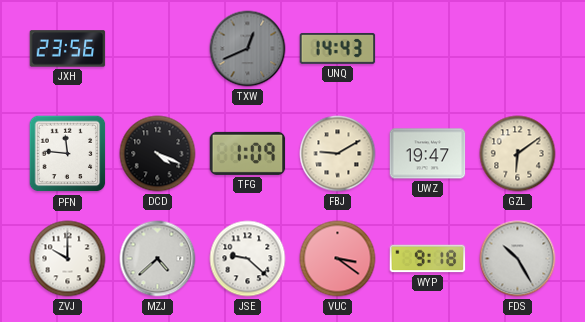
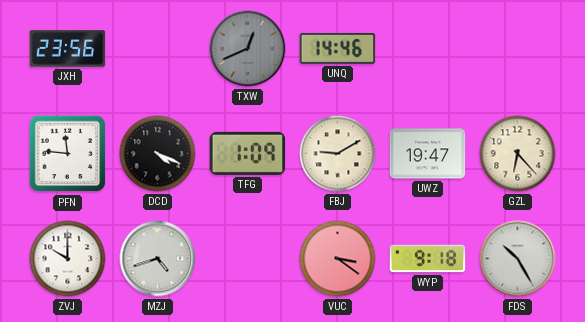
UNQ: 14:43 -> 14:46
GZL: 6:09 -> 6:23
MZJ: 4:38 -> 4:42
JSE: 9:22 -> none
